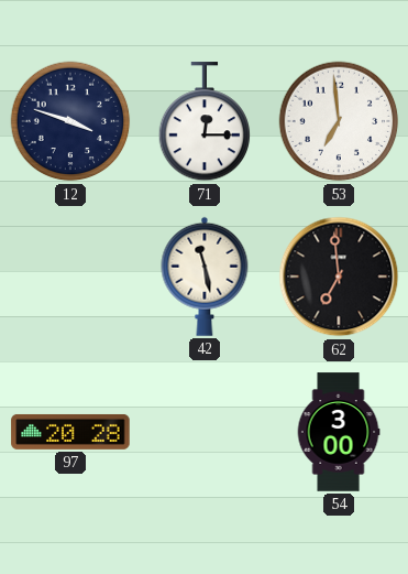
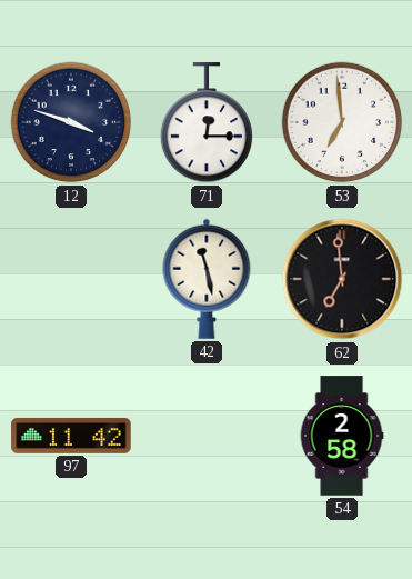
97: 20:28 -> 11:42
54: 3:00 -> 2:58
